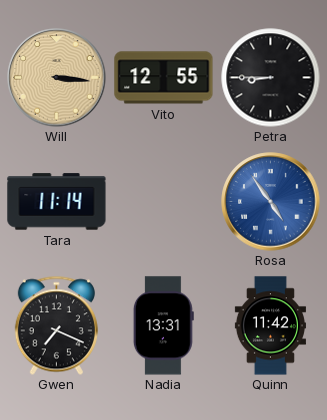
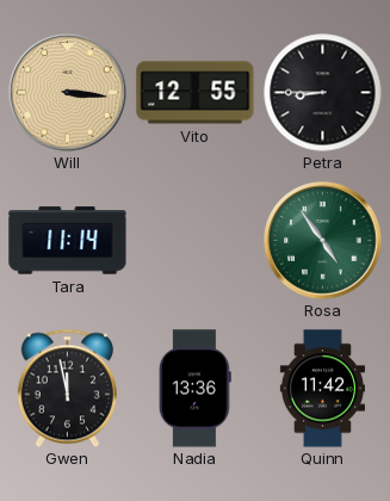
Rosa dial: blue -> green
Gwen: 7:19 -> 11:58
Nadia: 13:31 -> 13:36
